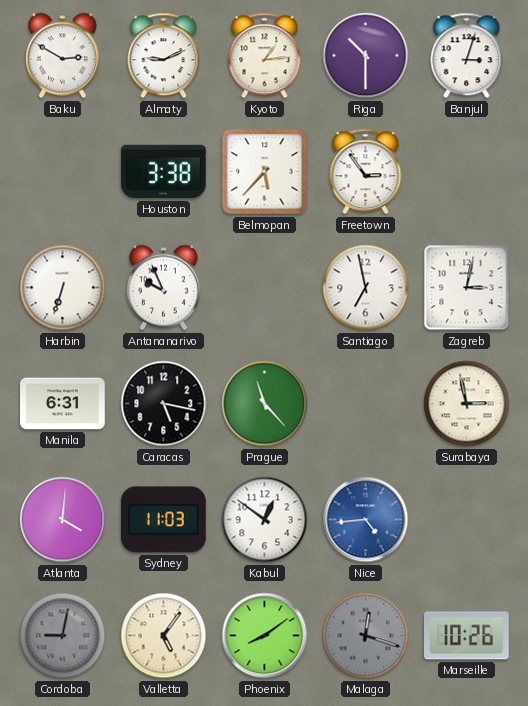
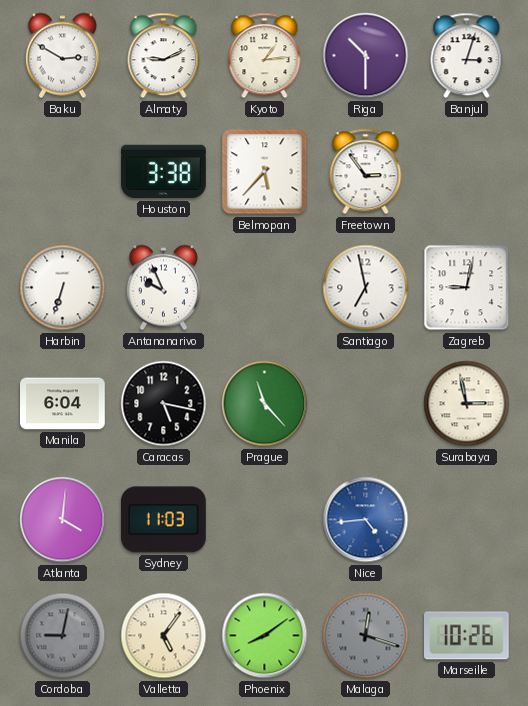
Zagreb: 3:02 -> 9:02
Manila: 6:31 -> 6:04
Kabul: 12:51 -> none
